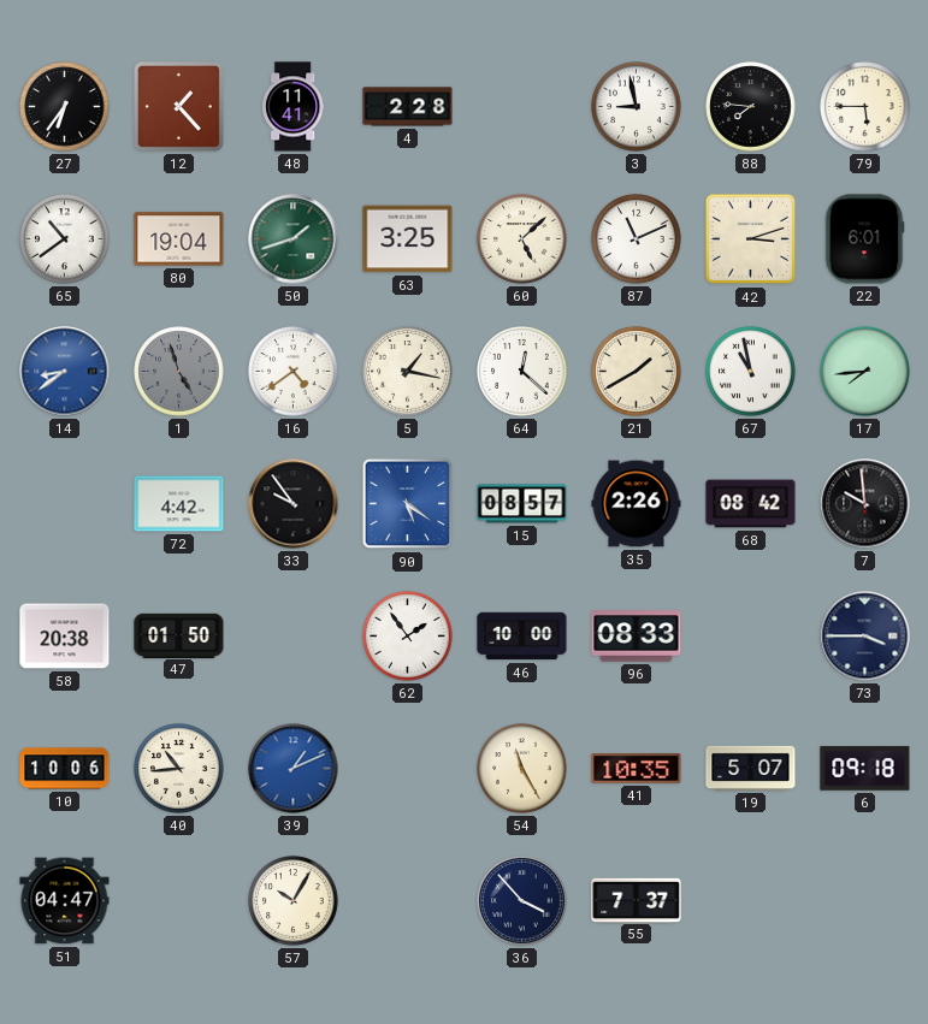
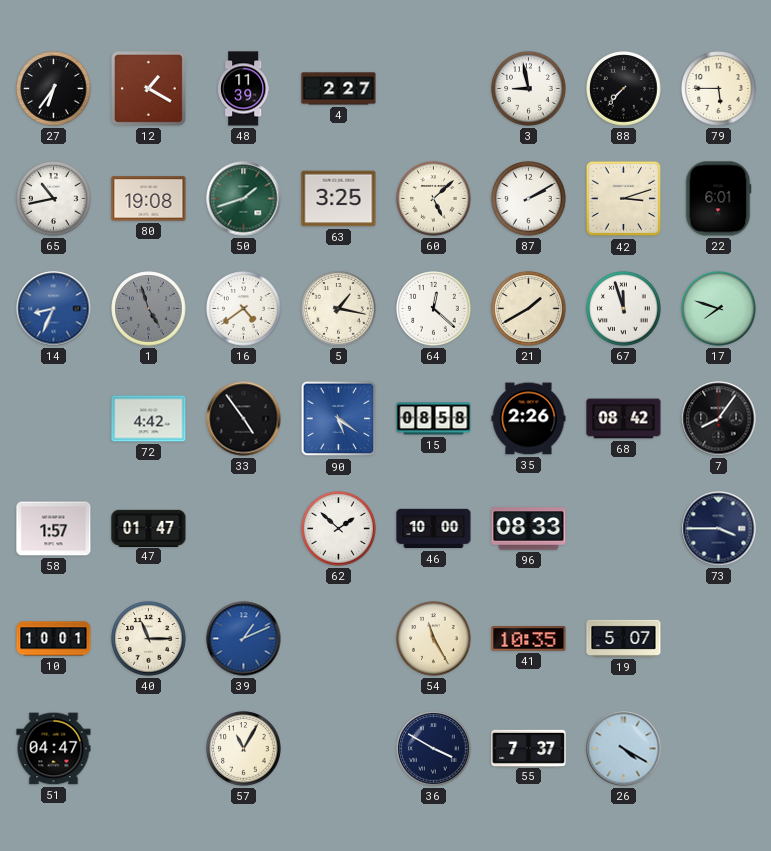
12: 1:23 -> 1:20
48: 11:41 -> 11:39
4: 2:28 -> 2:27
88: 7:46 -> 7:37
65: 10:39 -> 10:43
80: 19:04 -> 19:08
87: 11:11 -> 2:10
14: 8:39 -> 8:34
67: 10:58 -> 11:57
17: 7:44 -> 7:48
33: 9:54 -> 4:54
15: 08:57 -> 08:58
7: 9:59 -> 8:06
58: 20:38 -> 1:57
47: 01:50 -> 01:47
62: 1:54 -> 1:52
10: 10:06 -> 10:01
40: 10:44 -> 11:15
6: 09:18 -> none
57: 10:05 -> 11:05
36: 3:53 -> 3:50
26: none -> 4:20
